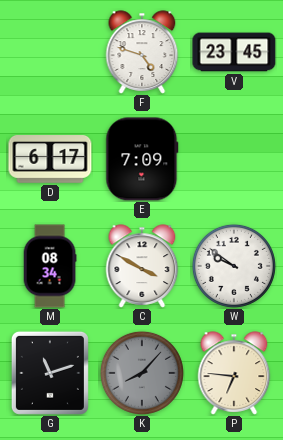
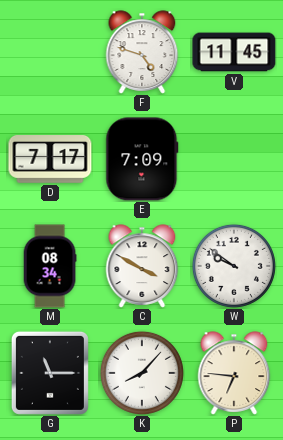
V: 23:45 -> 11:45
D: 6:17 -> 7:17
G: 11:12 -> 11:15
K dial: grey -> white
